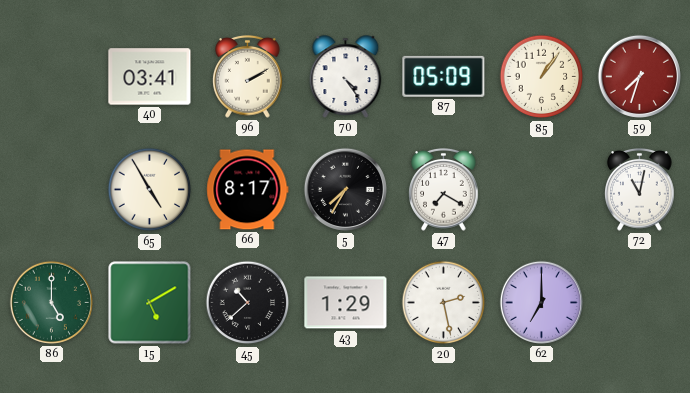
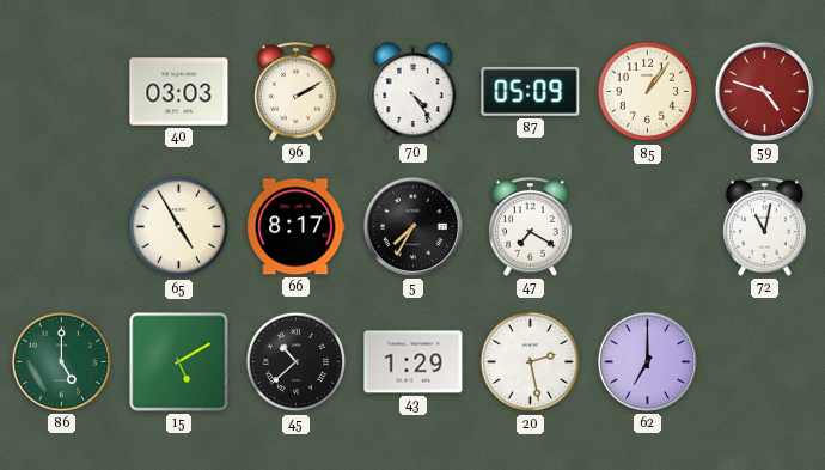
40: 03:41 -> 03:03
59: 7:33 -> 4:48
